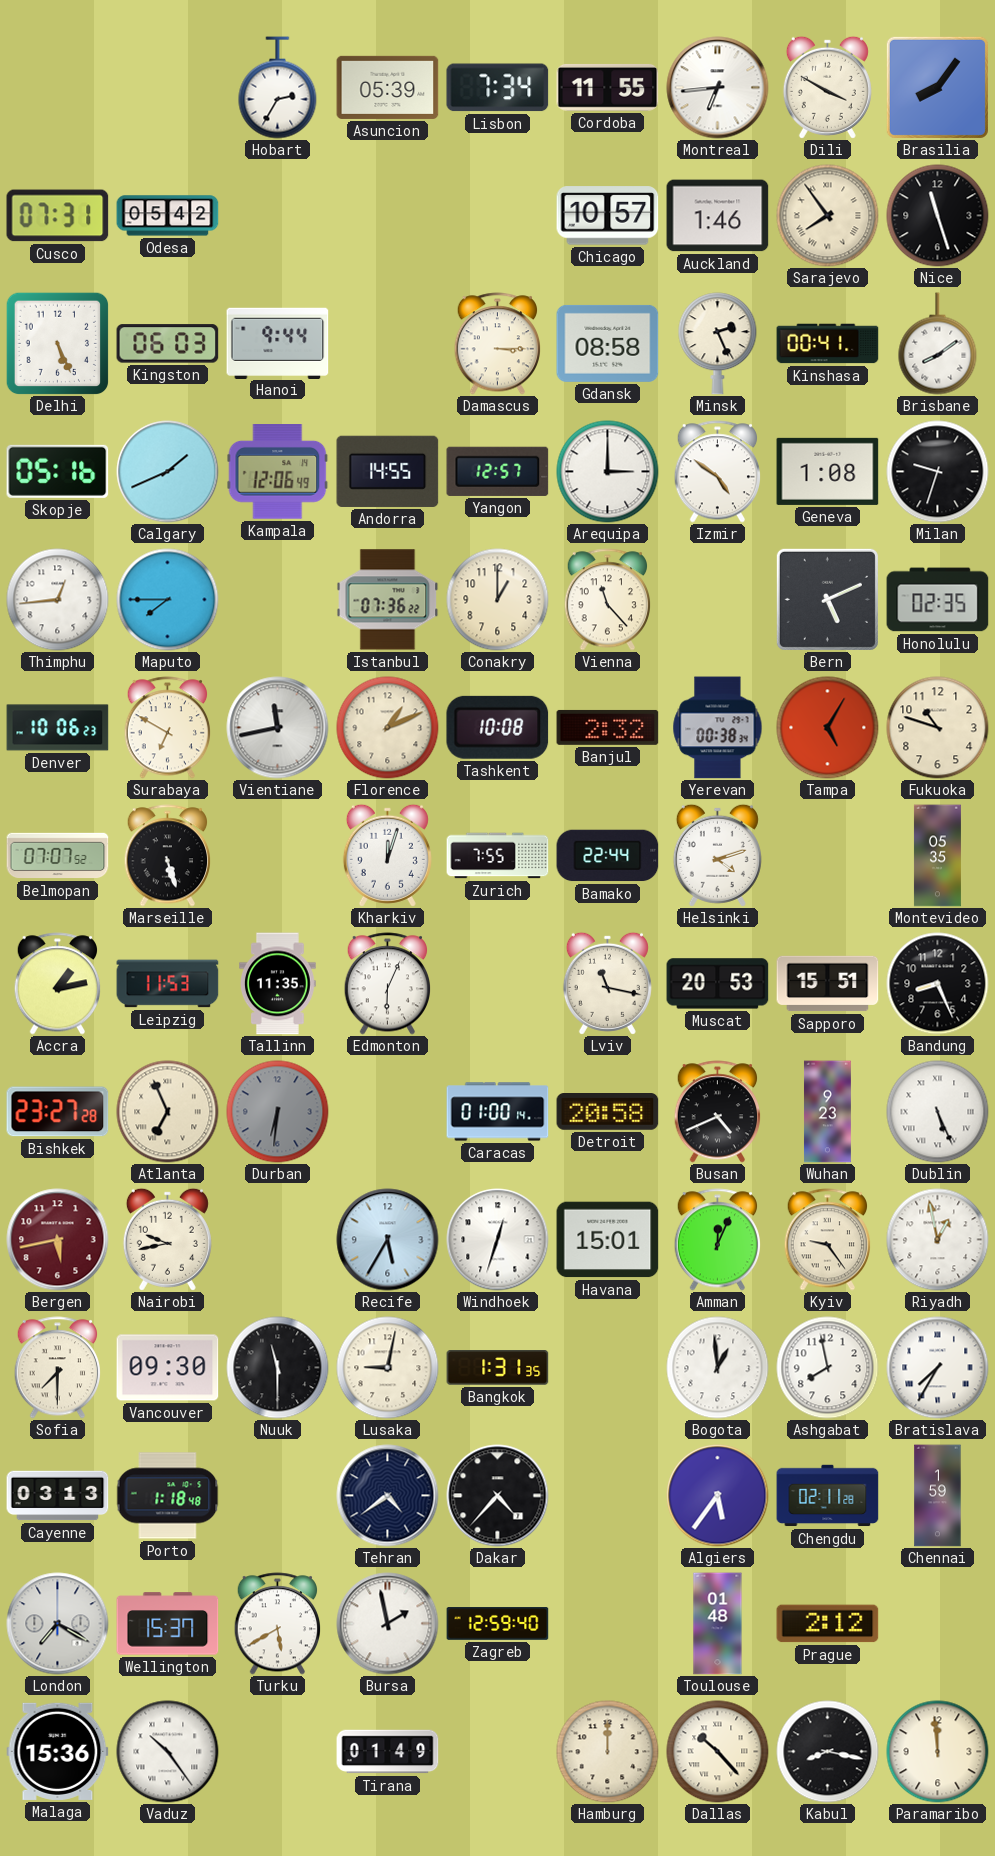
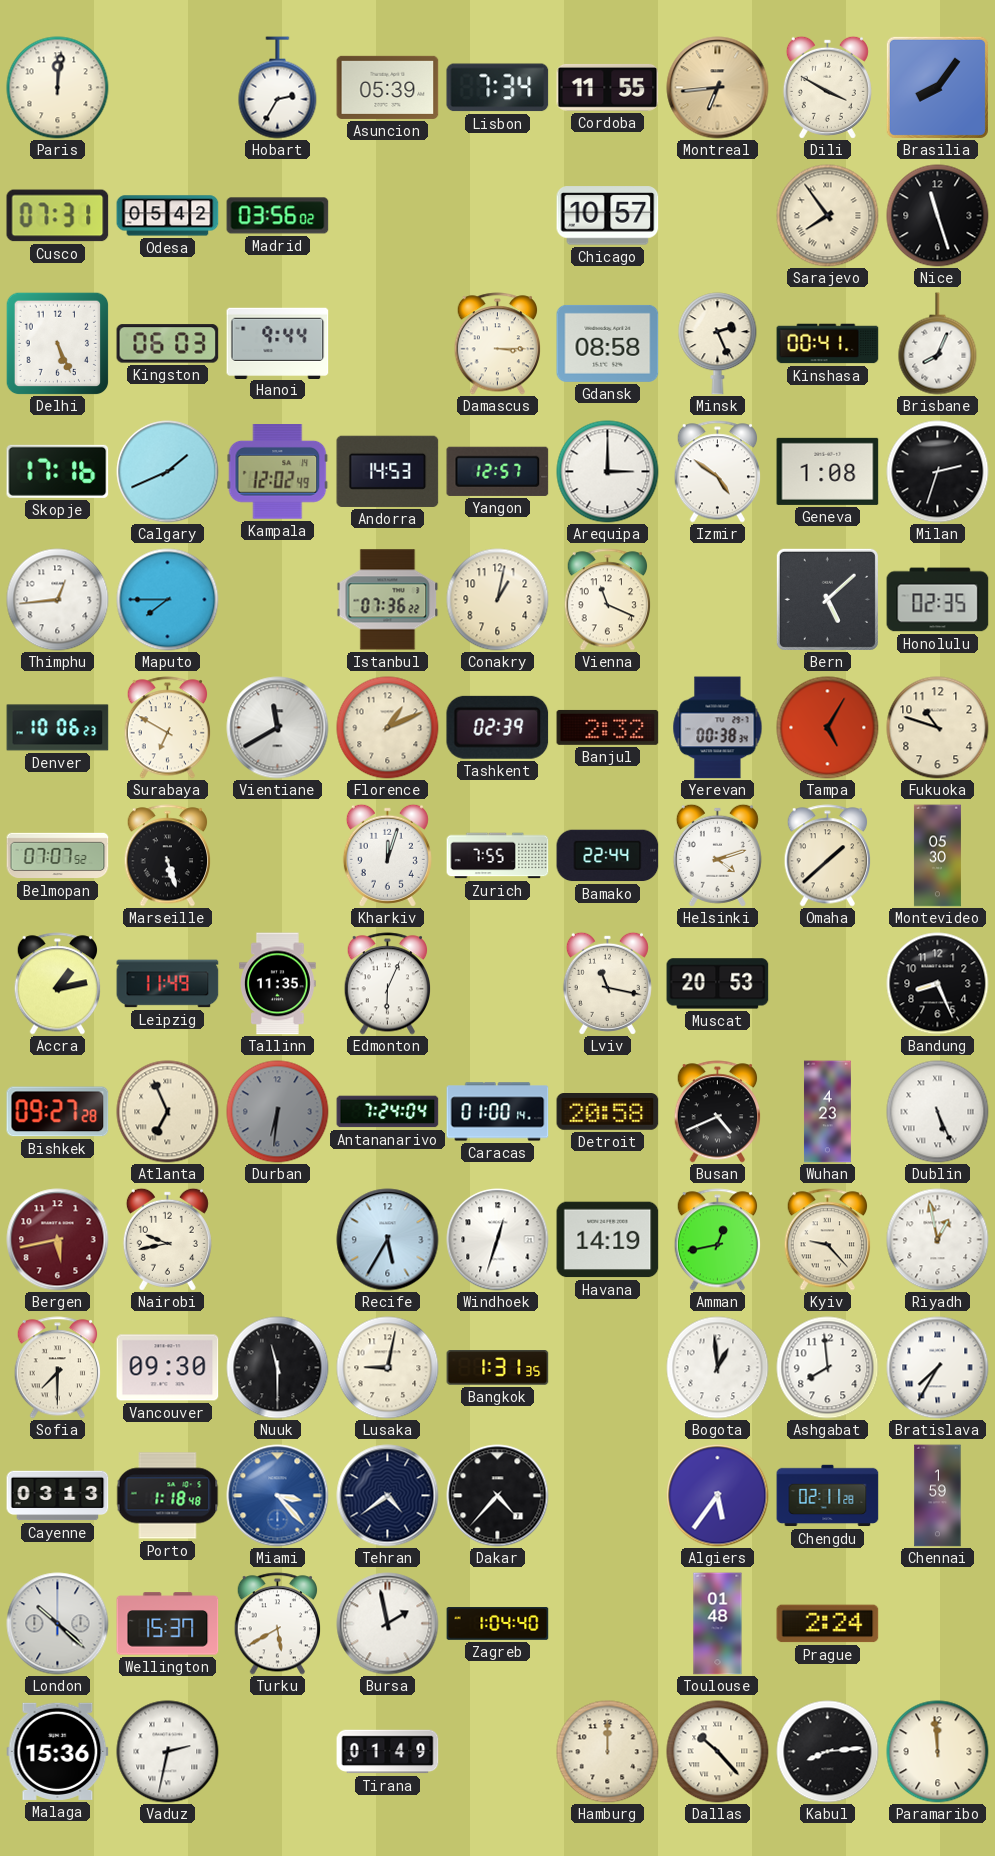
Paris: none -> 12:01
Montreal dial: white -> champagne
Madrid: none -> 03:56
Auckland: 1:46 -> none
Brisbane: 8:09 -> 8:04
Skopje: 05:16 -> 17:16
Kampala: 12:06 -> 12:02
Andorra: 14:55 -> 14:53
Milan: 9:33 -> 2:33
Conakry: 1:00 -> 1:02
Vienna: 11:23 -> 11:19
Bern: 5:11 -> 5:08
Vientiane: 11:43 -> 11:40
Tashkent: 10:08 -> 02:39
Omaha: none -> 1:38
Montevideo: 05:35 -> 05:30
Leipzig: 11:53 -> 11:49
Sapporo: 15:51 -> none
Bishkek: 23:27 -> 09:27
Antananarivo: none -> 7:24
Wuhan: 9:23 -> 4:23
Havana: 15:01 -> 14:19
Amman: 12:04 -> 12:43
Kyiv: 9:24 -> 9:23
Ashgabat: 7:58 -> 7:59
Miami: none -> 3:23
London: 7:20 -> 10:22
Zagreb: 12:59 -> 1:04
Prague: 2:12 -> 2:24
Vaduz: 10:24 -> 2:32
Kabul: 8:17 -> 8:14
